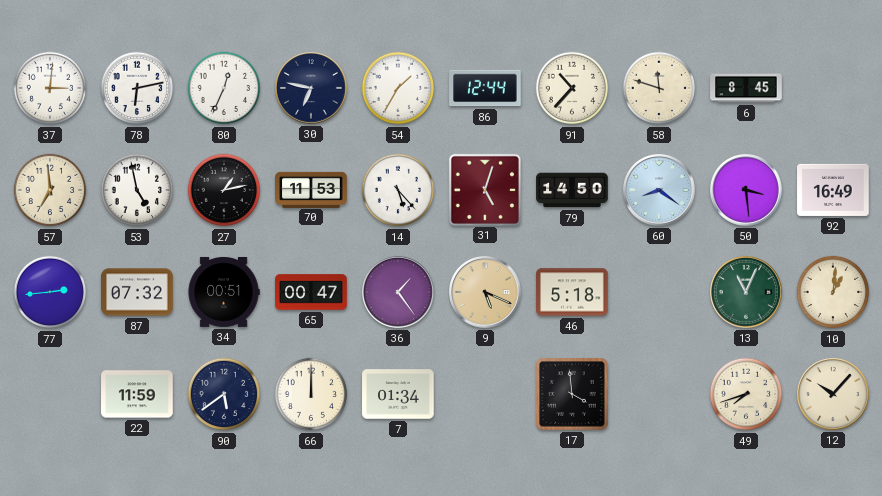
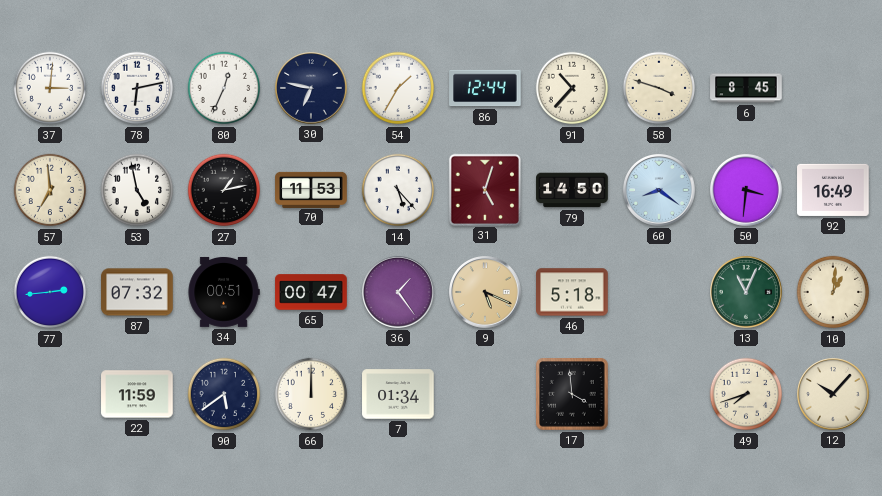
58: 11:48 -> 3:48
50: 3:29 -> 3:31
